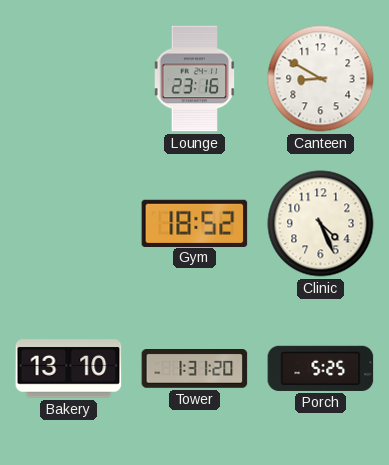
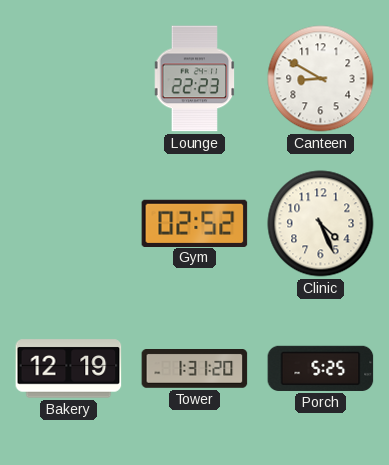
Lounge: 23:16 -> 22:23
Gym: 18:52 -> 02:52
Bakery: 13:10 -> 12:19
